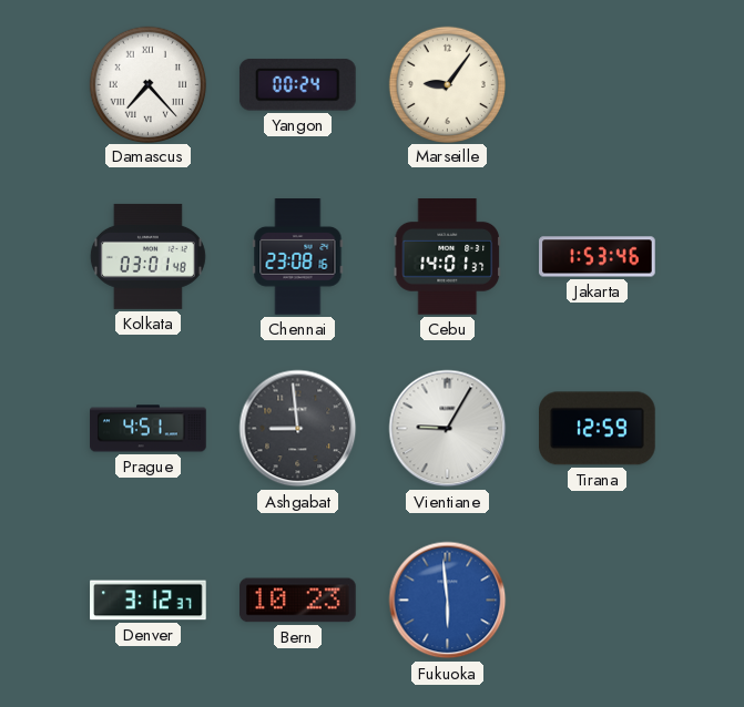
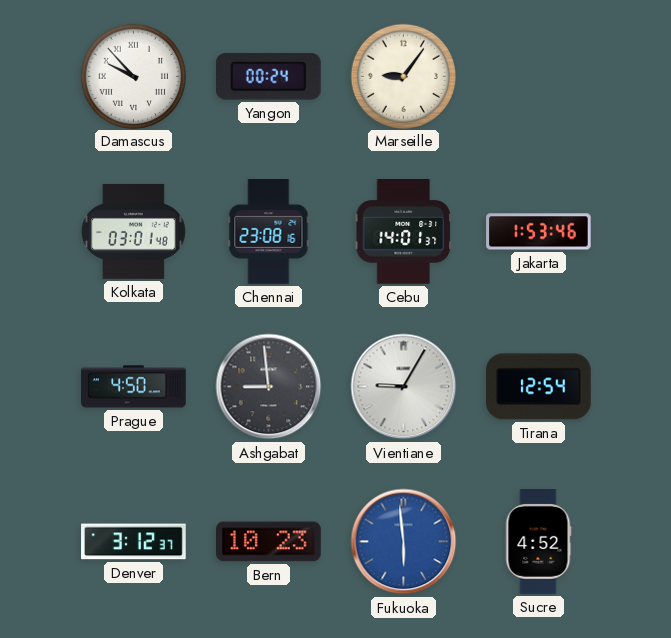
Damascus: 7:23 -> 9:53
Prague: 4:51 -> 4:50
Tirana: 12:59 -> 12:54
Sucre: none -> 4:52
